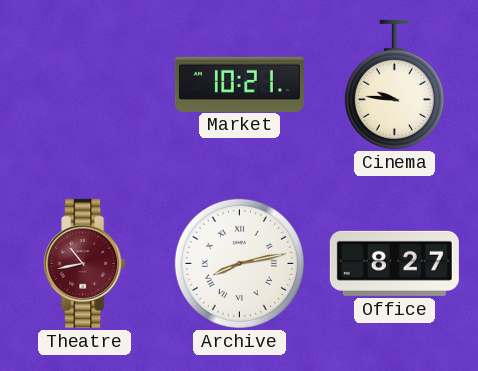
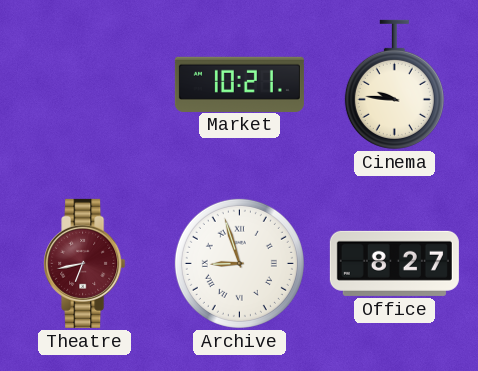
Theatre: 10:43 -> 6:43
Archive: 8:13 -> 8:57
